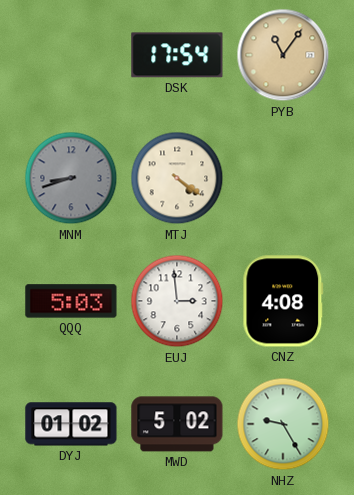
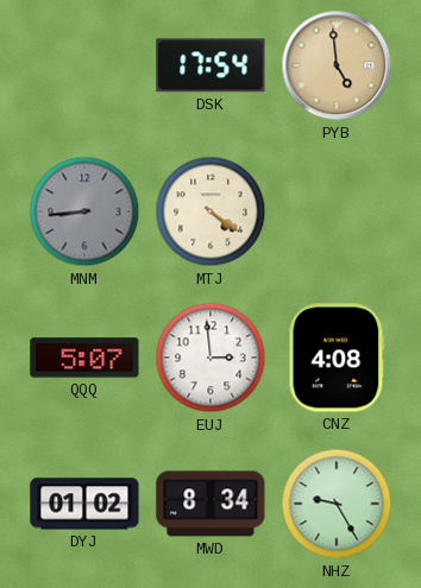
PYB: 11:06 -> 4:59
MNM: 8:42 -> 8:44
QQQ: 5:03 -> 5:07
MWD: 5:02 -> 8:34
